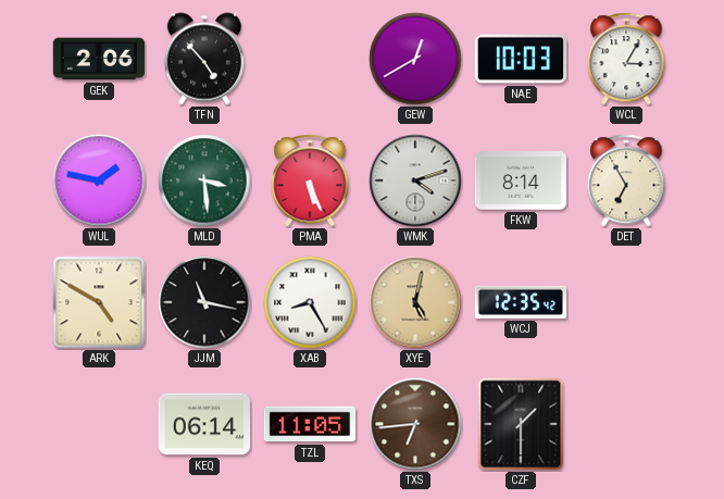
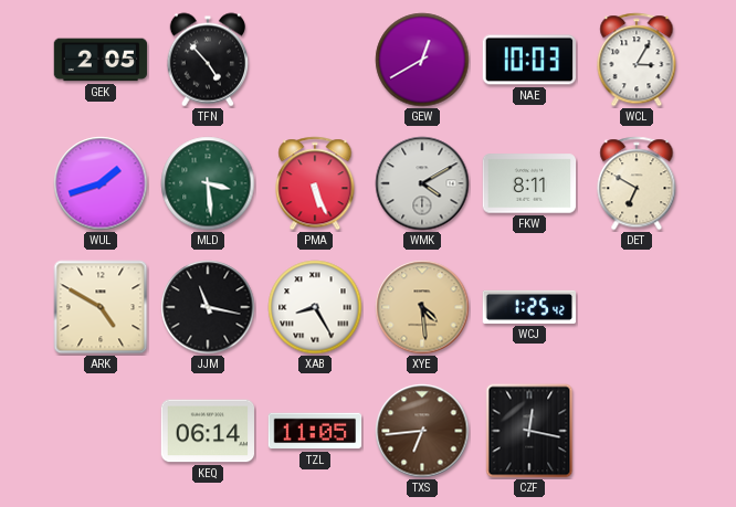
GEK: 2:06 -> 2:05
WUL: 1:47 -> 1:42
WMK: 4:12 -> 4:10
FKW: 8:14 -> 8:11
DET: 6:55 -> 6:50
XYE: 5:02 -> 4:29
WCJ: 12:35 -> 1:25
CZF: 1:30 -> 12:17
